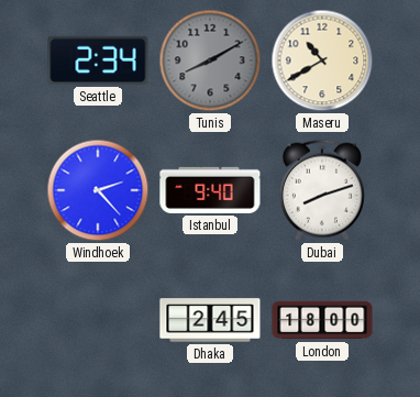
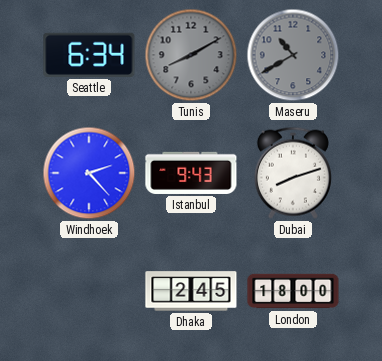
Seattle: 2:34 -> 6:34
Maseru dial: cream -> grey
Istanbul: 9:40 -> 9:43
